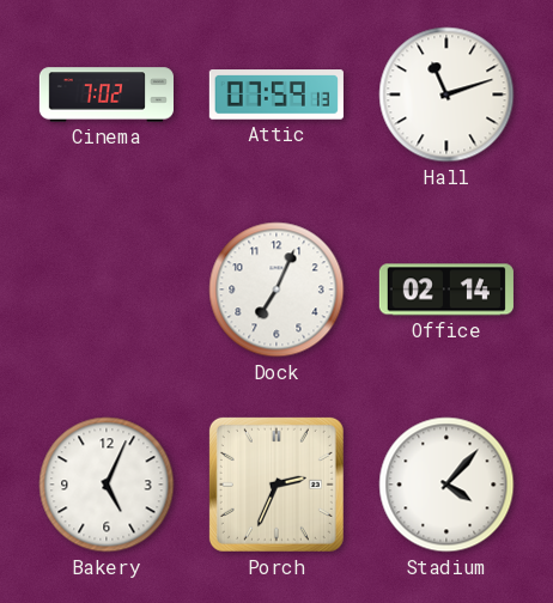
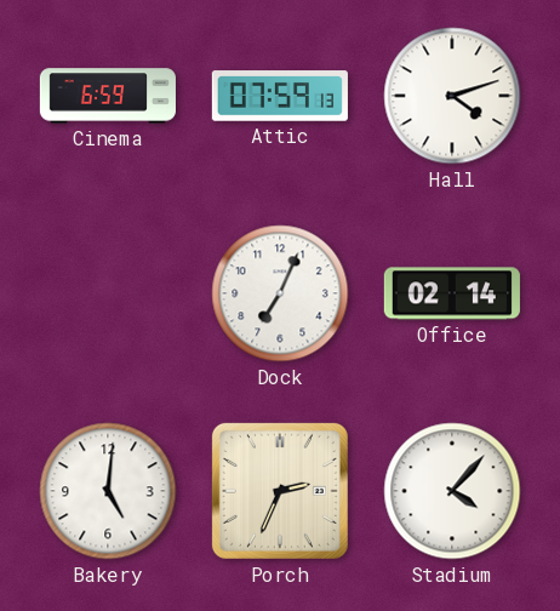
Cinema: 7:02 -> 6:59
Hall: 11:12 -> 4:12
Bakery: 5:04 -> 5:01
